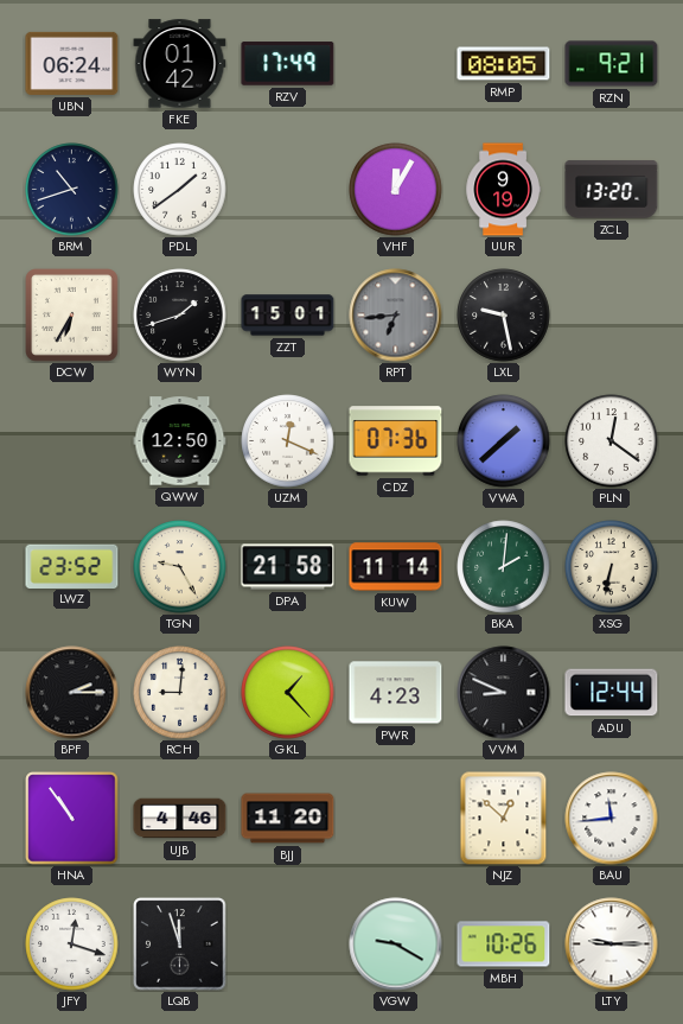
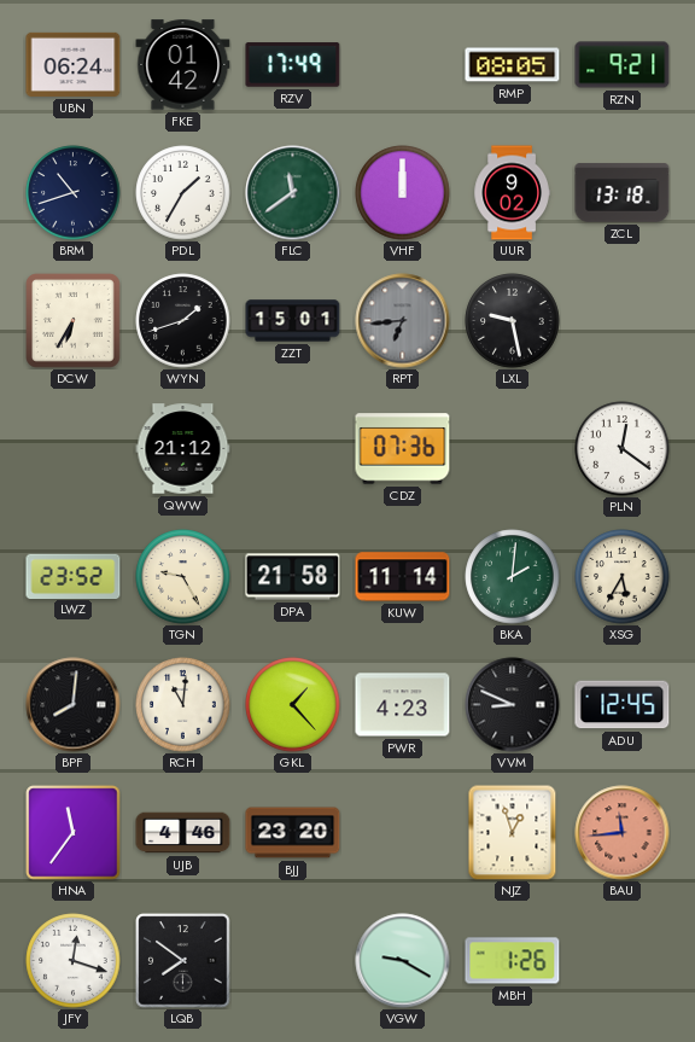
PDL: 1:39 -> 1:35
FLC: none -> 11:39
VHF: 12:05 -> 12:00
UUR: 9:19 -> 9:02
ZCL: 13:20 -> 13:18
QWW: 12:50 -> 21:12
UZM: 12:19 -> none
VWA: 1:38 -> none
XSG: 6:32 -> 5:35
BPF: 2:15 -> 8:01
RCH: 9:01 -> 11:01
ADU: 12:44 -> 12:45
HNA: 10:54 -> 11:36
BJJ: 11:20 -> 23:20
NJZ: 12:52 -> 12:57
BAU dial: white -> salmon
LQB: 11:57 -> 7:51
MBH: 10:26 -> 1:26
LTY: 9:15 -> none
